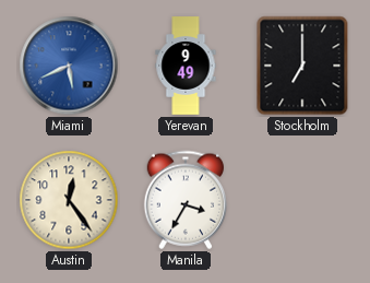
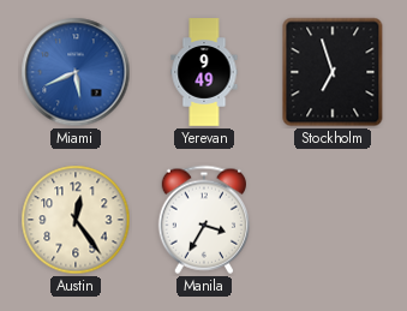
Stockholm: 7:00 -> 6:57
